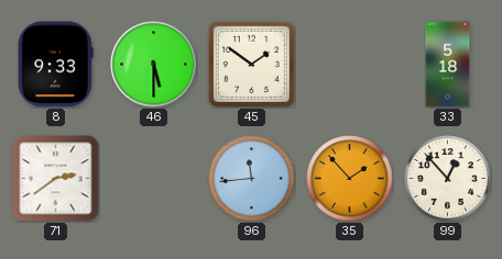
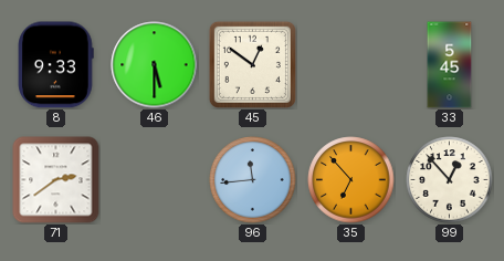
45: 1:51 -> 12:51
33: 5:18 -> 5:45
35: 1:53 -> 6:53
